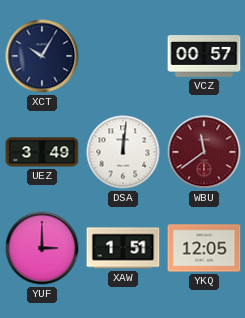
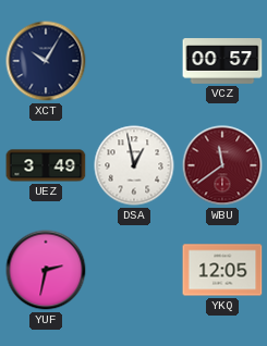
DSA: 12:01 -> 12:58
YUF: 3:00 -> 2:32
XAW: 1:51 -> none
